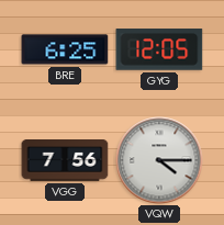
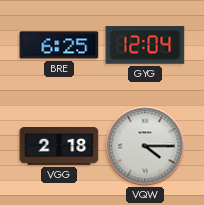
GYG: 12:05 -> 12:04
VGG: 7:56 -> 2:18
